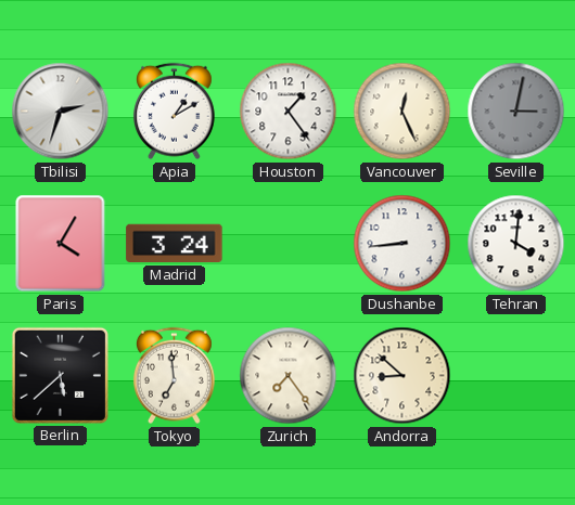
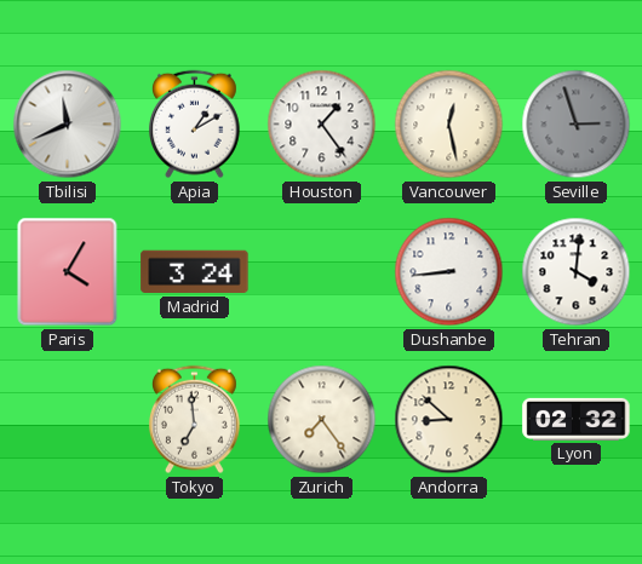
Tbilisi: 2:33 -> 11:41
Vancouver: 12:26 -> 12:28
Seville: 3:02 -> 2:57
Berlin: 5:38 -> none
Lyon: none -> 02:32
